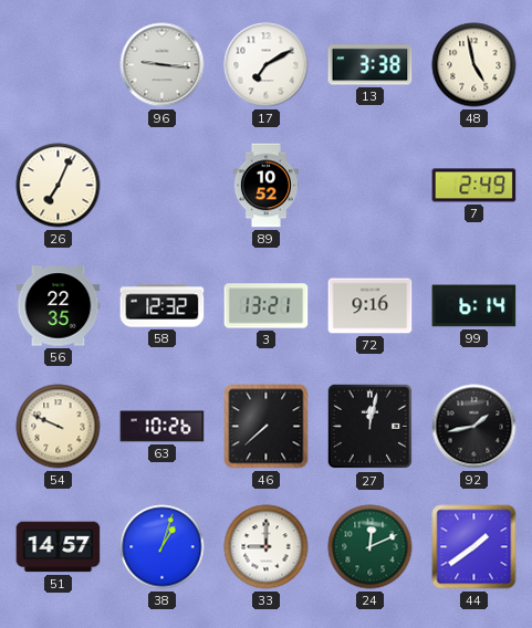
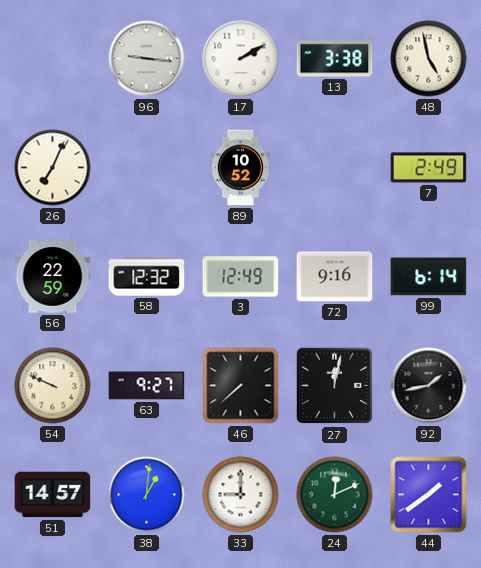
17: 7:10 -> 2:10
56: 22:35 -> 22:59
3: 13:21 -> 12:49
63: 10:26 -> 9:27
38: 1:03 -> 1:01
